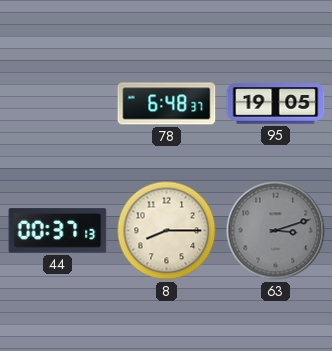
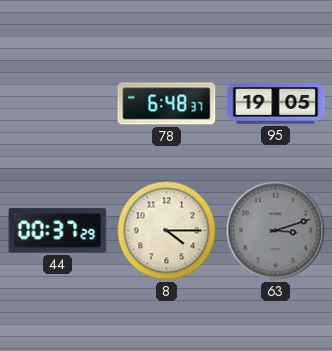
44: 00:37:13 -> 00:37:29
8: 8:15 -> 4:15
